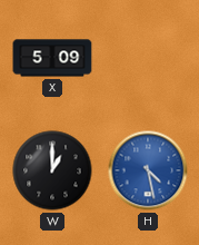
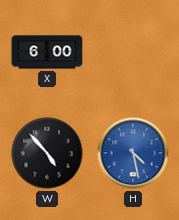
X: 5:09 -> 6:00
W: 1:00 -> 4:53
